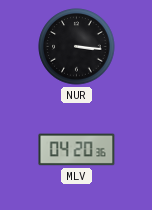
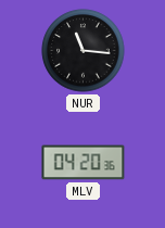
NUR: 3:16 -> 11:16
